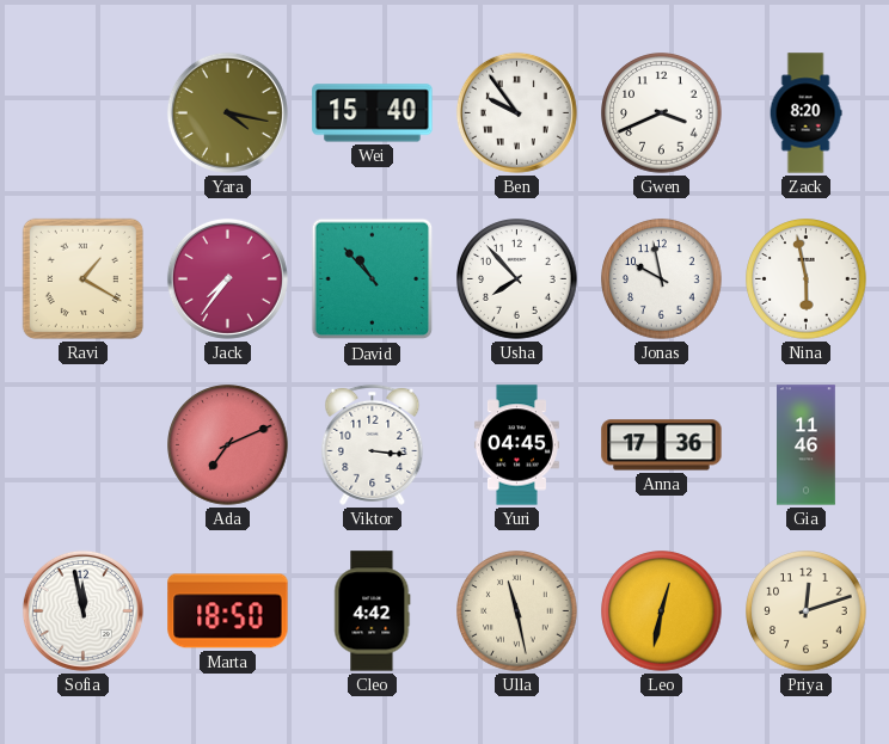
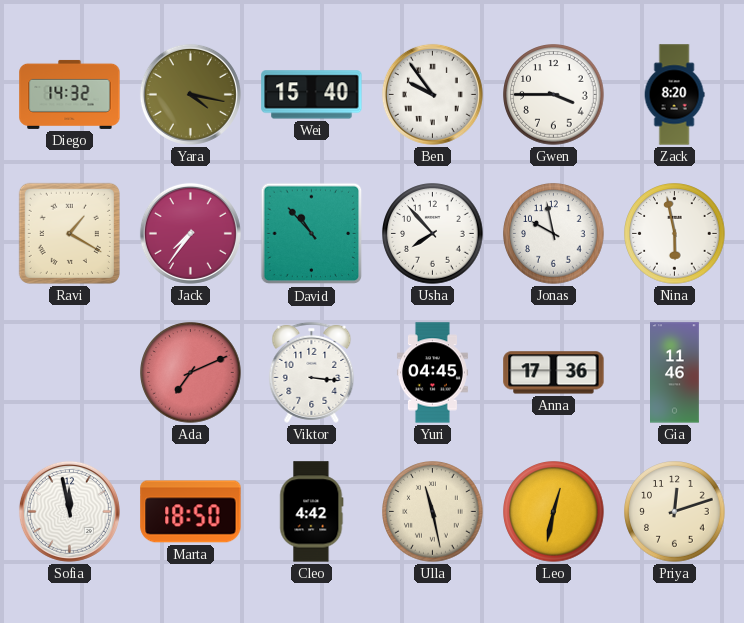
Diego: none -> 14:32
Gwen: 3:41 -> 3:45
